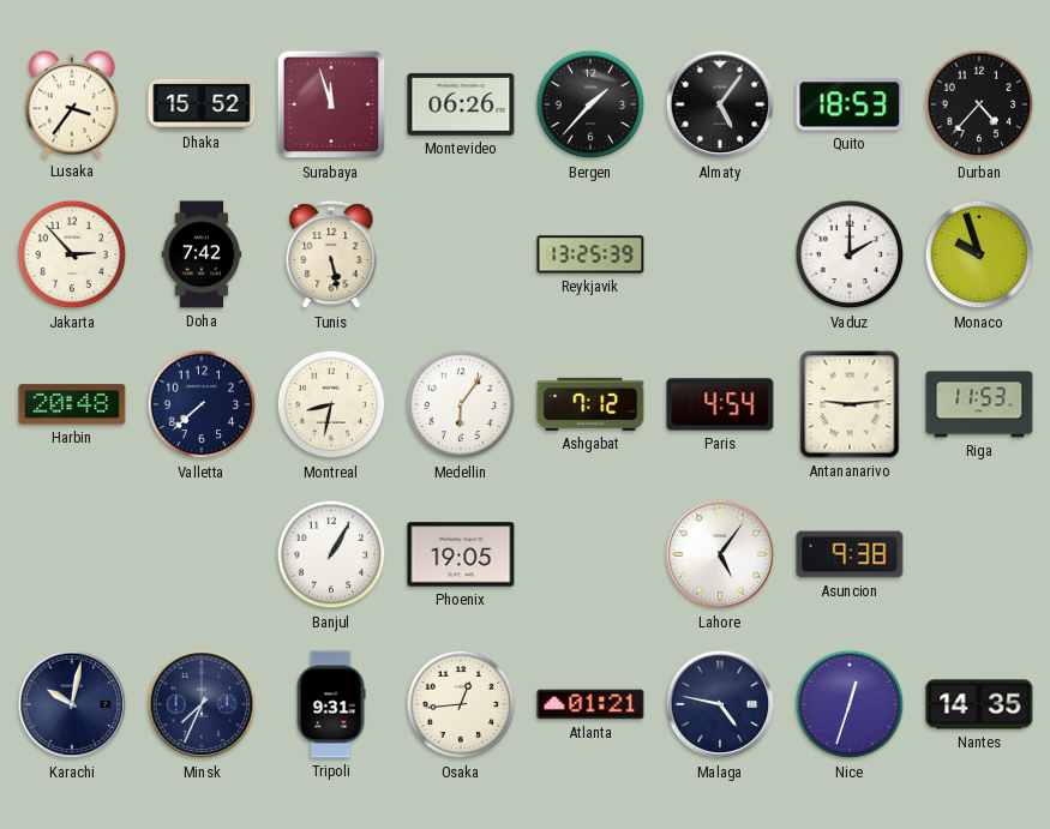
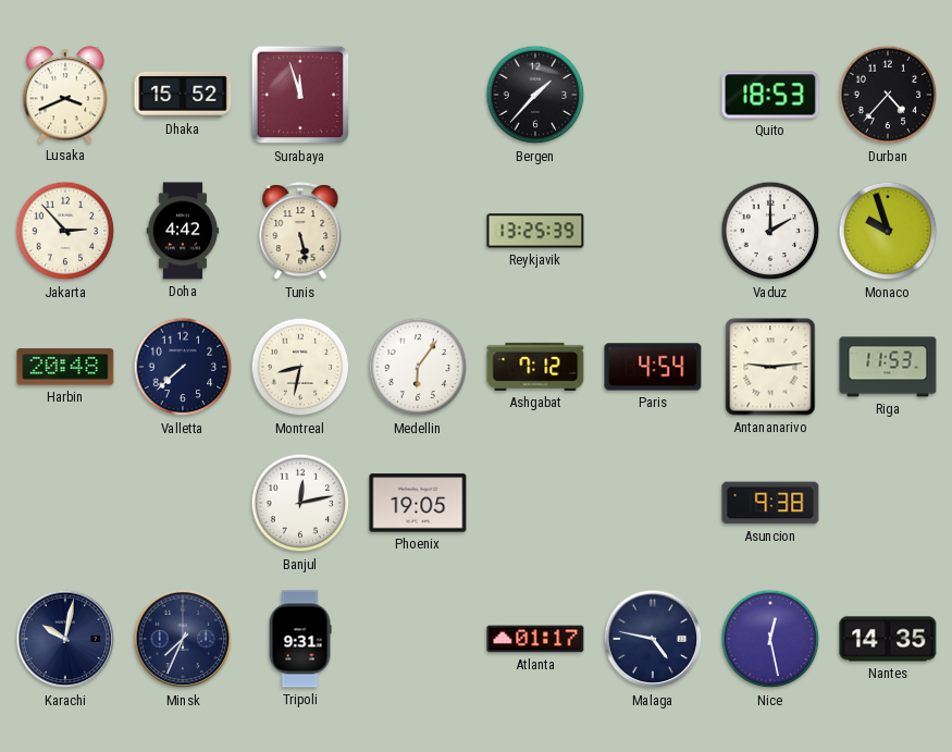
Lusaka: 3:36 -> 3:41
Montevideo: 06:26 -> none
Almaty: 5:06 -> none
Doha: 7:42 -> 4:42
Banjul: 1:05 -> 12:13
Lahore: 5:06 -> none
Osaka: 12:44 -> none
Atlanta: 01:21 -> 01:17
Nice: 12:33 -> 12:28
